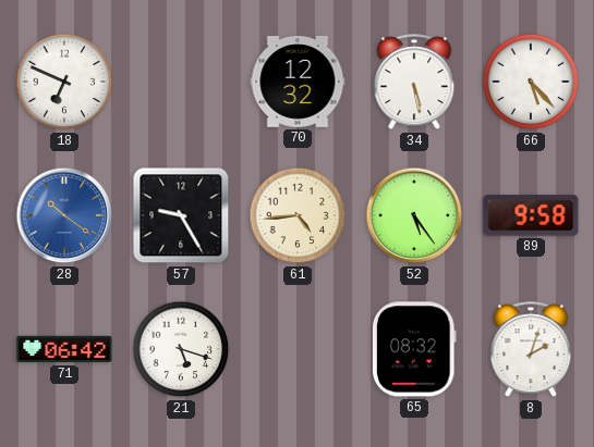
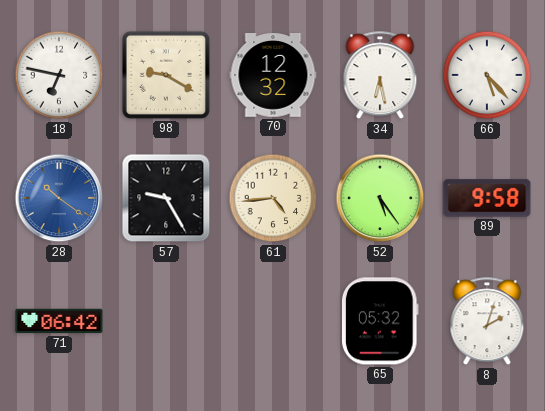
18: 6:49 -> 6:47
98: none -> 9:20
34: 5:28 -> 6:28
21: 5:18 -> none
65: 08:32 -> 05:32
